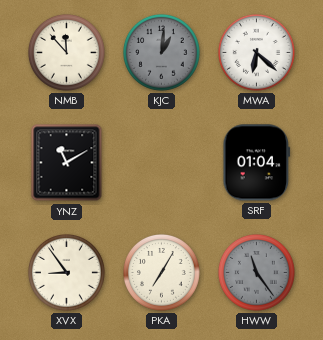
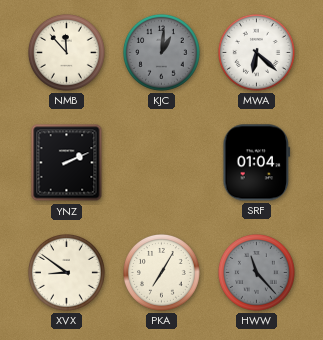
YNZ: 11:10 -> 2:11
XVX: 8:54 -> 8:51
HWW: 11:24 -> 11:23
